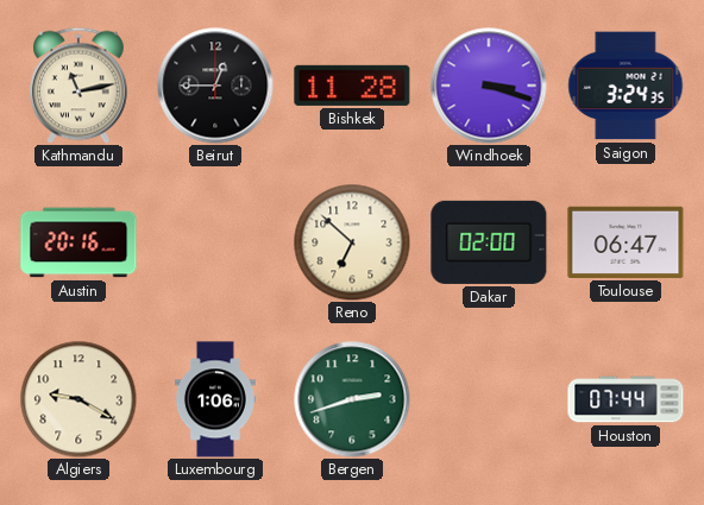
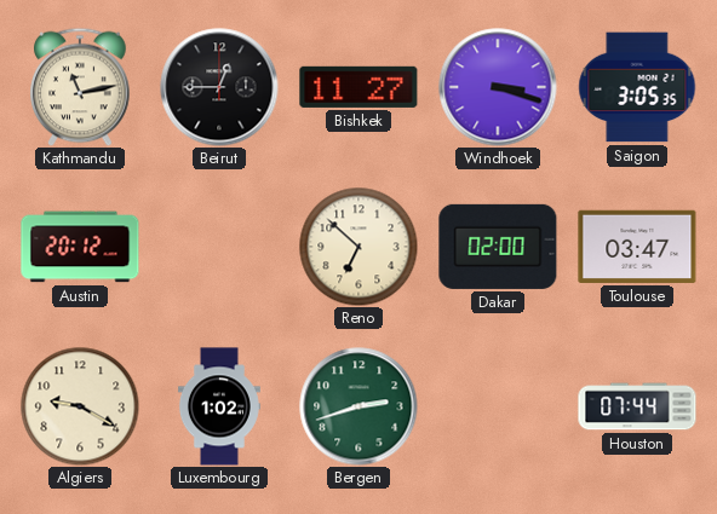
Bishkek: 11:28 -> 11:27
Saigon: 3:24 -> 3:05
Austin: 20:16 -> 20:12
Toulouse: 06:47 -> 03:47
Luxembourg: 1:06 -> 1:02
